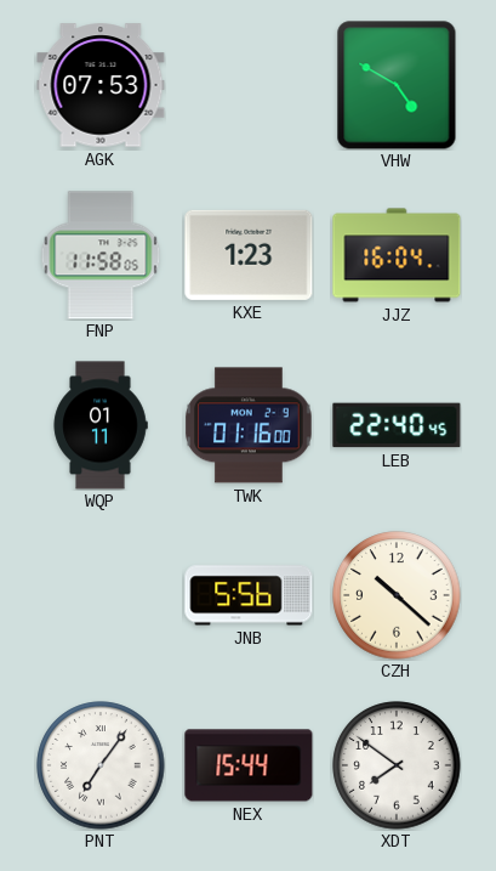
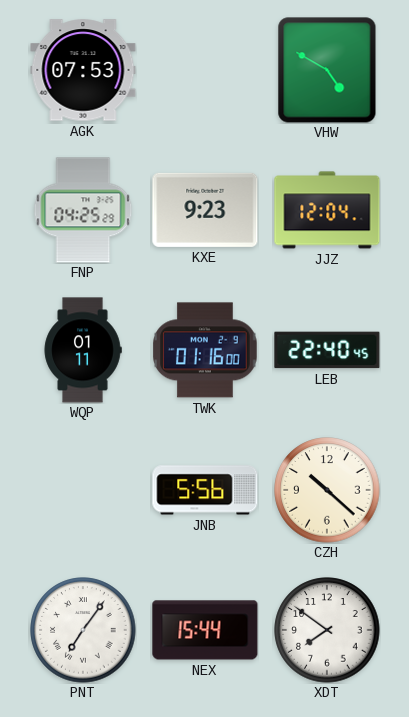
FNP: 11:58 -> 04:25
KXE: 1:23 -> 9:23
JJZ: 16:04 -> 12:04
